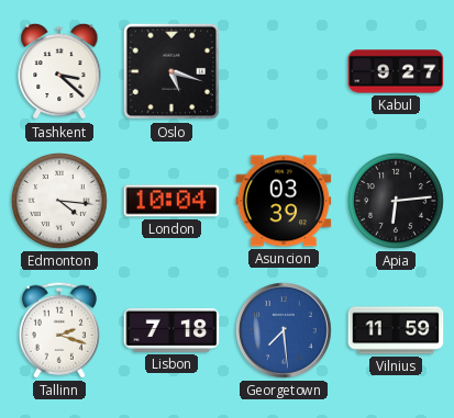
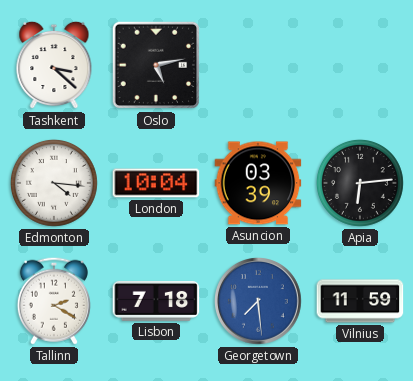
Oslo: 5:18 -> 5:13
Kabul: 9:27 -> none
Tallinn: 2:18 -> 2:20
